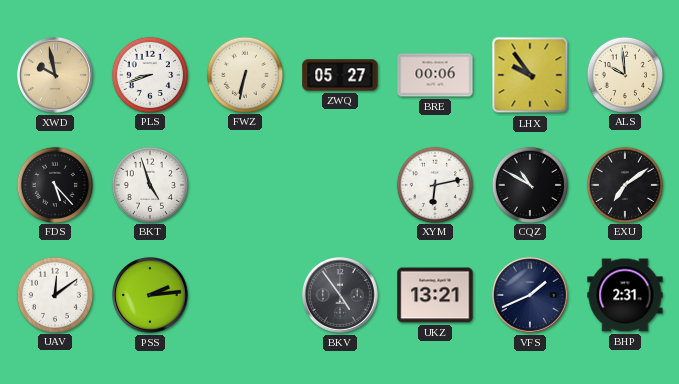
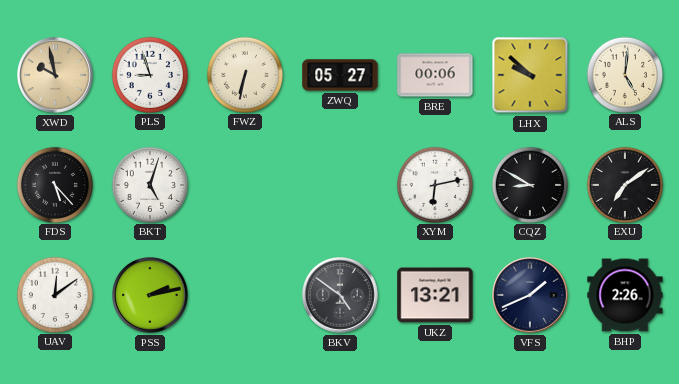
PLS: 8:42 -> 8:57
LHX: 9:54 -> 9:52
ALS: 9:59 -> 5:01
BKT: 4:57 -> 5:03
CQZ: 10:50 -> 8:50
PSS: 2:14 -> 2:13
BKV: 4:54 -> 4:51
BHP: 2:31 -> 2:26
